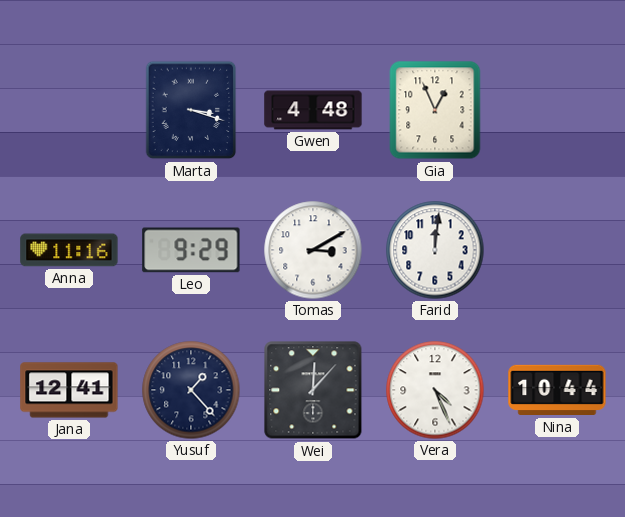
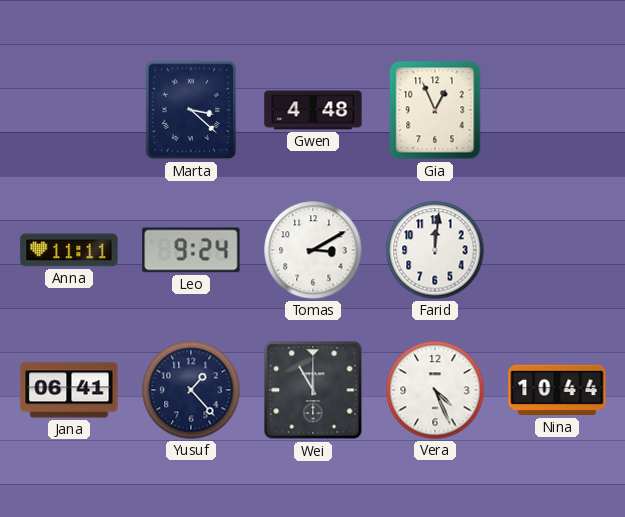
Marta: 3:18 -> 3:22
Anna: 11:16 -> 11:11
Leo: 9:29 -> 9:24
Jana: 12:41 -> 06:41
Wei: 12:07 -> 11:00
